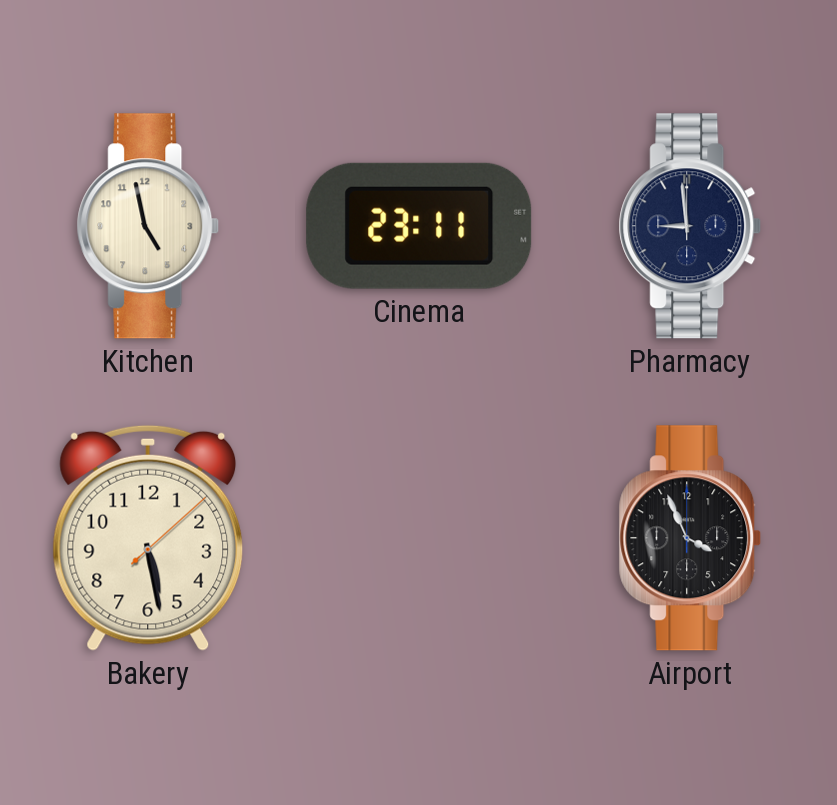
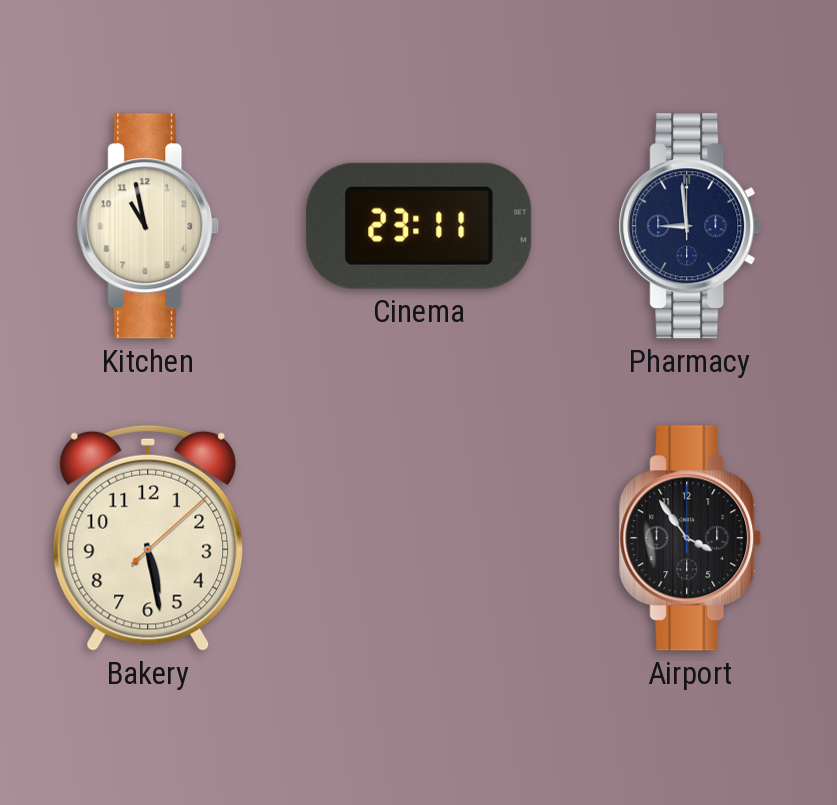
Kitchen: 4:58 -> 10:58
Airport: 3:56 -> 3:54
